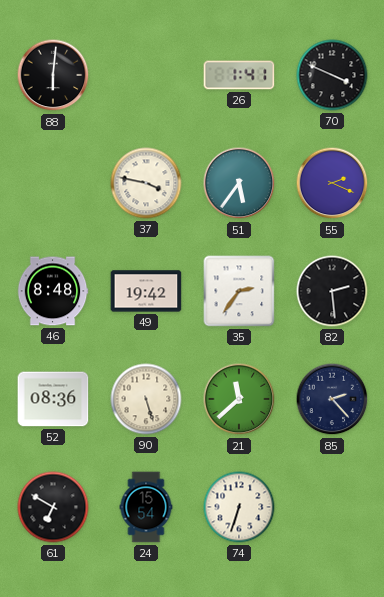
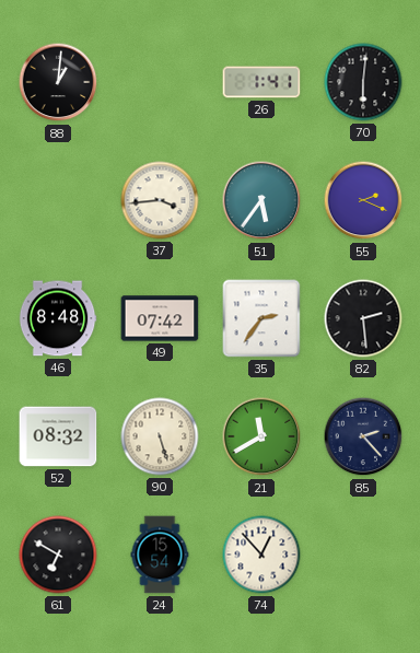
88: 6:01 -> 1:01
70: 3:49 -> 6:01
37: 3:47 -> 3:44
49: 19:42 -> 07:42
52: 08:36 -> 08:32
21: 11:38 -> 11:40
74: 6:33 -> 12:53
